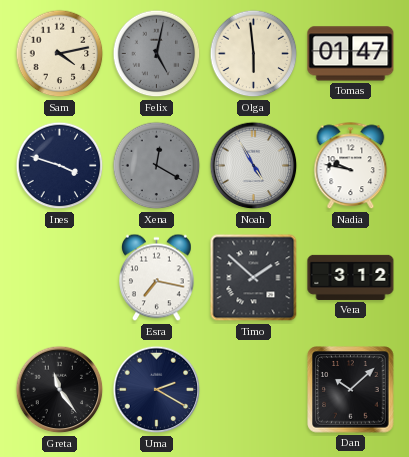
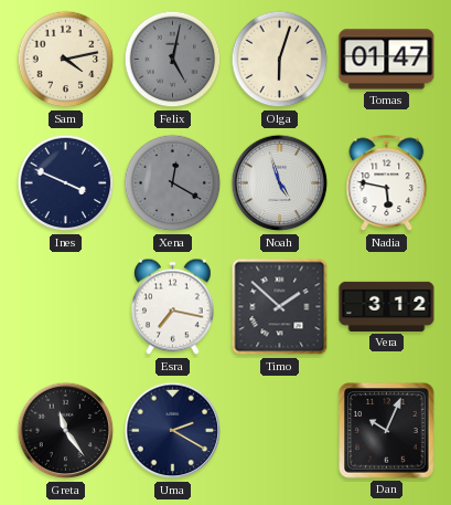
Olga: 5:59 -> 6:03
Ines: 3:48 -> 3:49
Noah: 4:55 -> 4:57
Nadia: 9:47 -> 5:47
Dan: 10:08 -> 10:04
